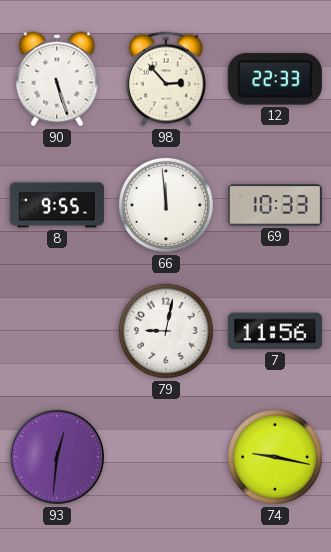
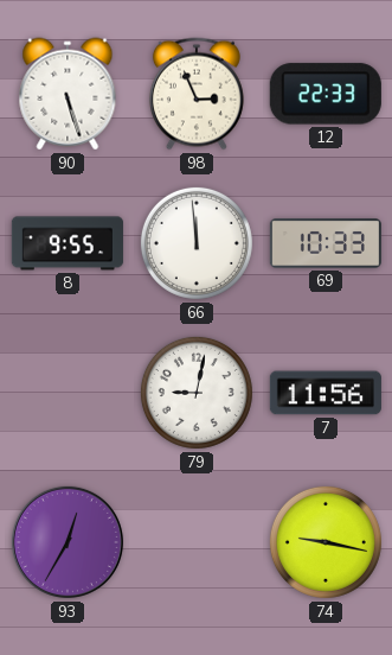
98: 2:53 -> 2:56
93: 12:31 -> 12:35
